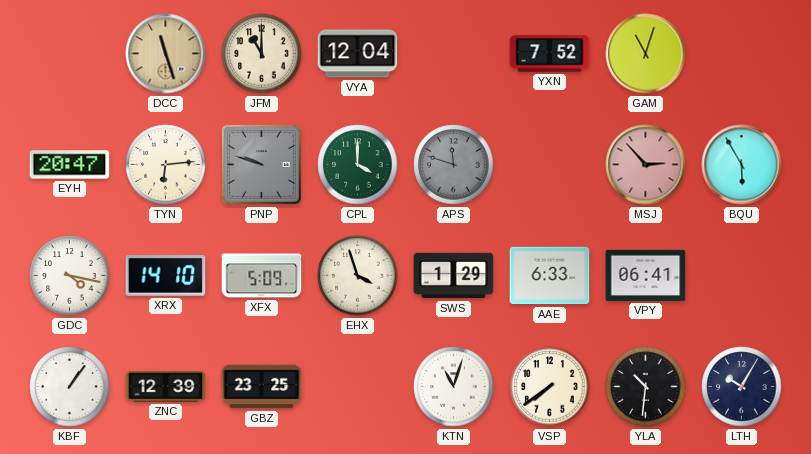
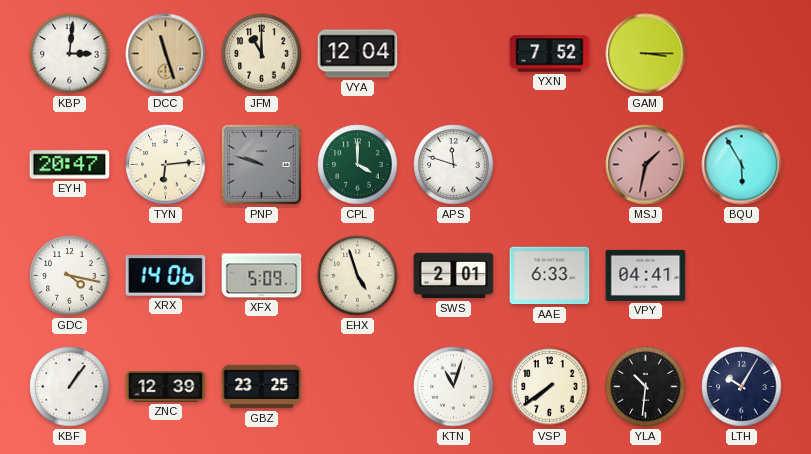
KBP: none -> 3:01
GAM: 11:03 -> 3:15
APS dial: grey -> white
MSJ: 2:53 -> 1:32
XRX: 14:10 -> 14:06
EHX: 3:57 -> 4:57
SWS: 1:29 -> 2:01
VPY: 06:41 -> 04:41
